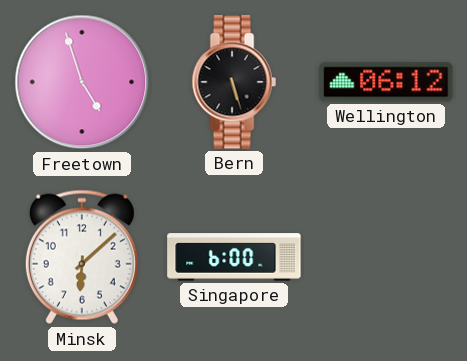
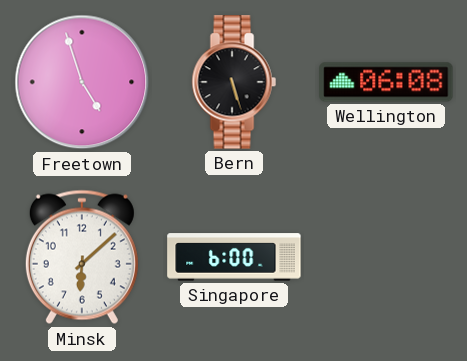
Wellington: 06:12 -> 06:08
